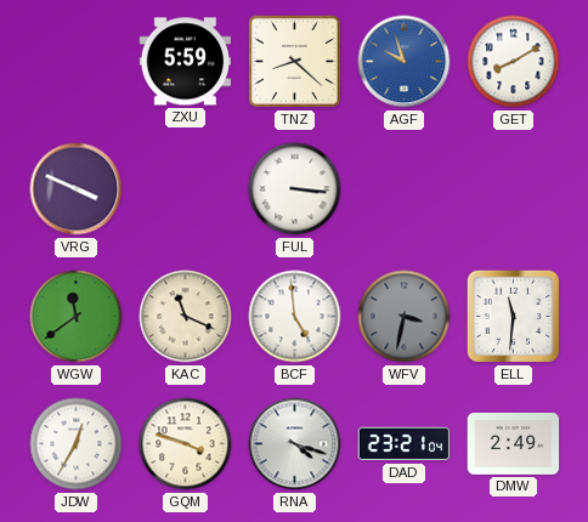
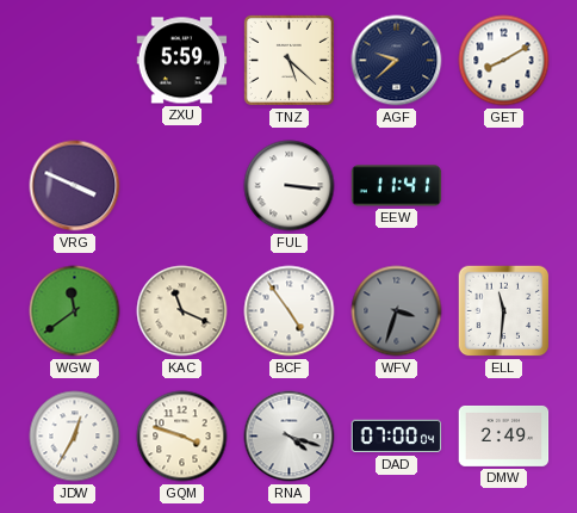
TNZ: 8:22 -> 5:22
AGF: 9:57 -> 9:38
AGF dial: blue -> navy
EEW: none -> 11:41
BCF: 4:59 -> 4:54
WFV: 3:32 -> 3:33
DAD: 23:21 -> 07:00
